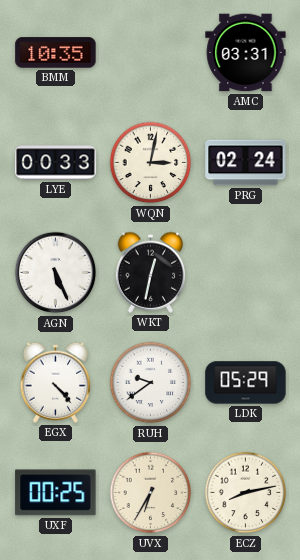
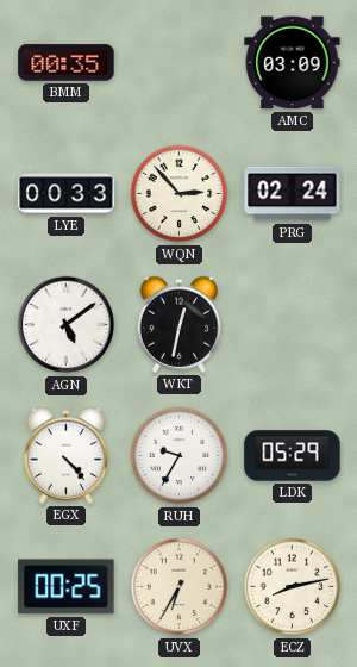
BMM: 10:35 -> 00:35
AMC: 03:31 -> 03:09
WQN: 3:02 -> 2:53
AGN: 5:26 -> 5:09
RUH: 9:39 -> 9:35
